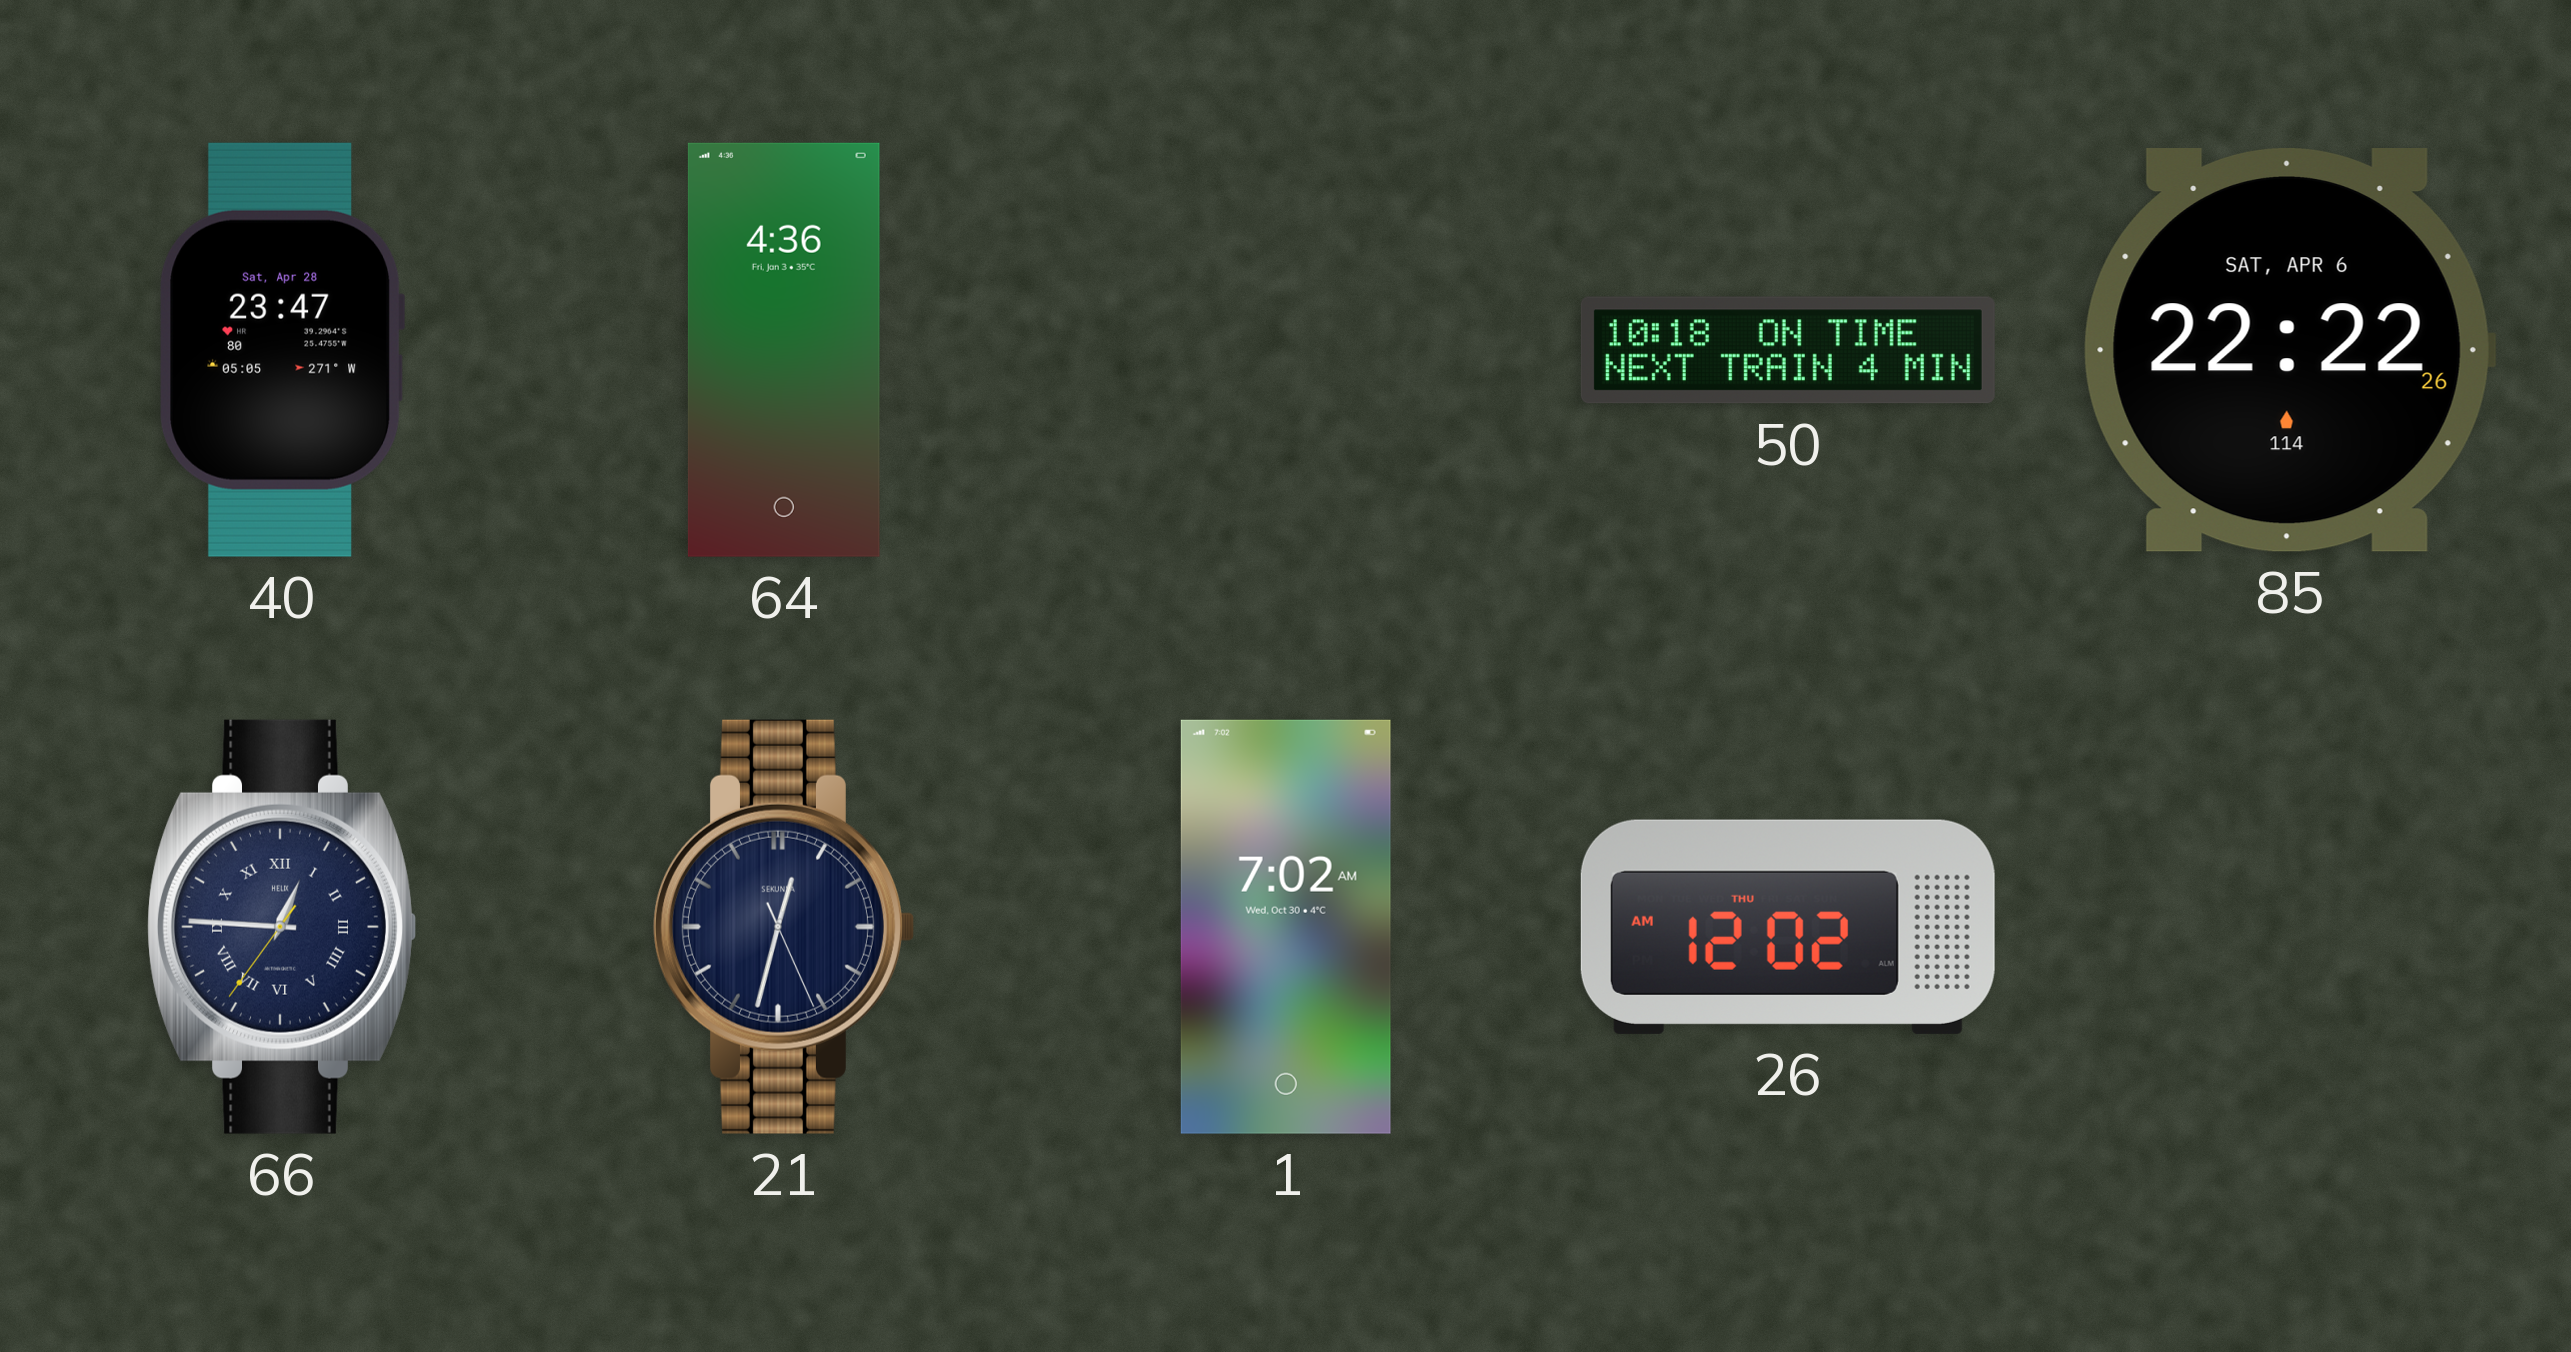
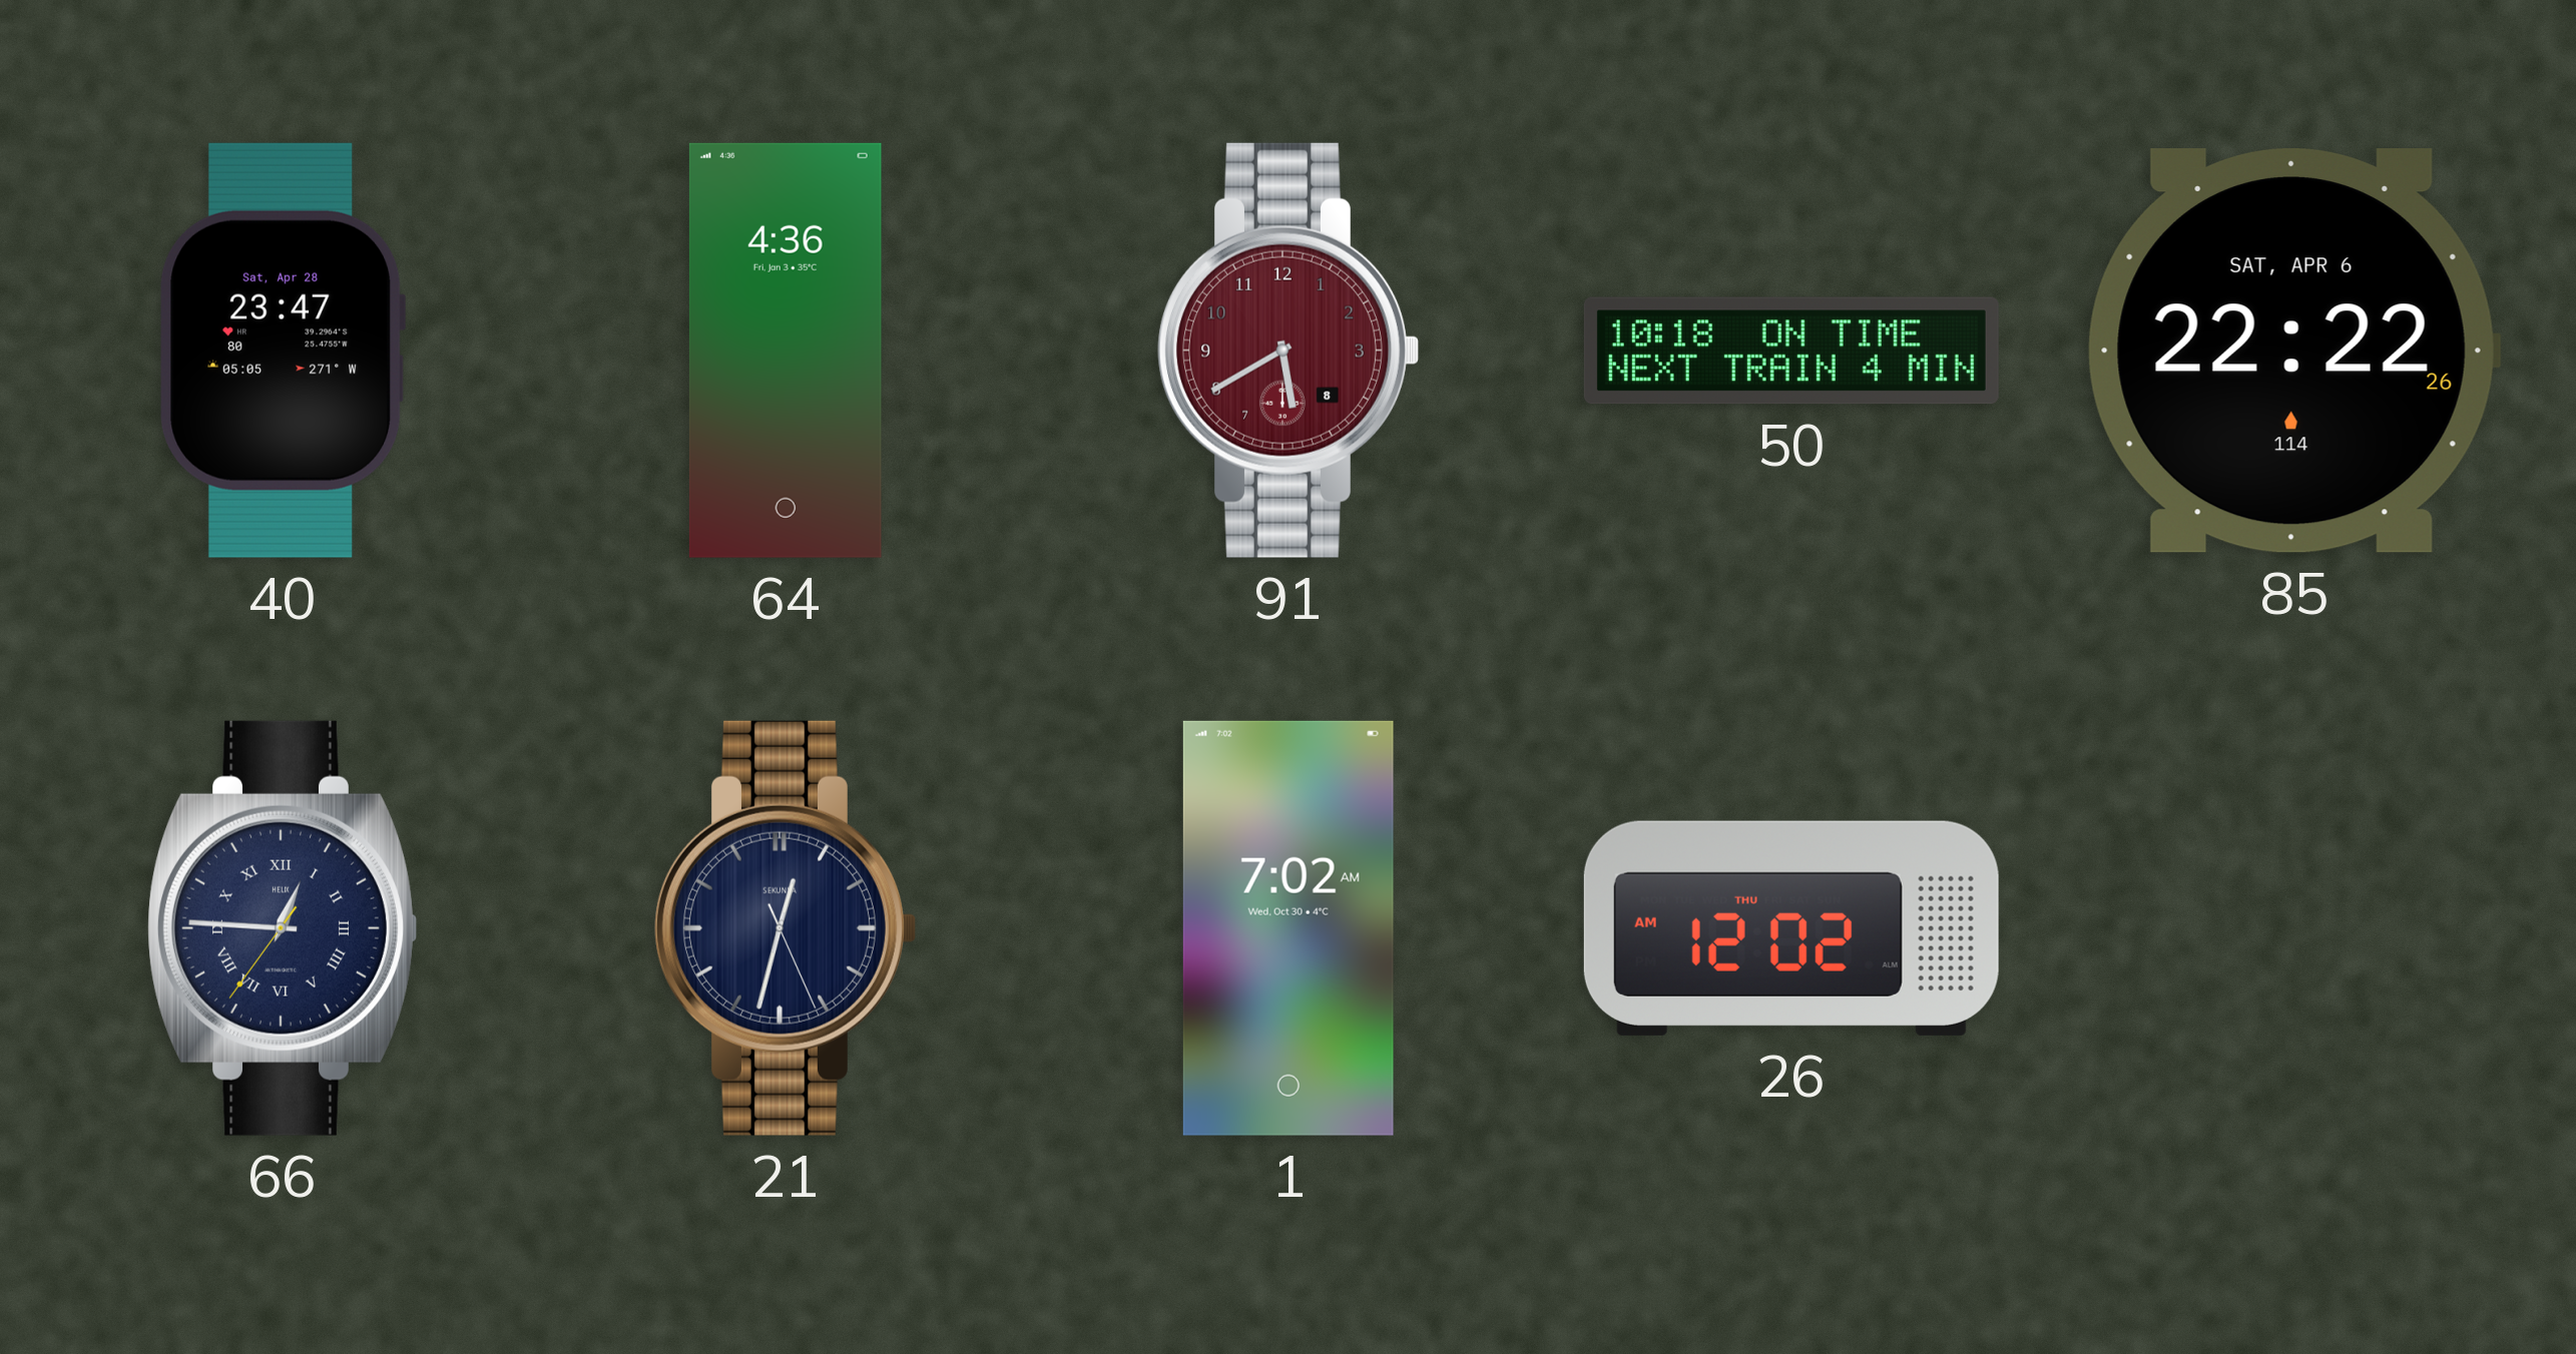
91: none -> 5:40
